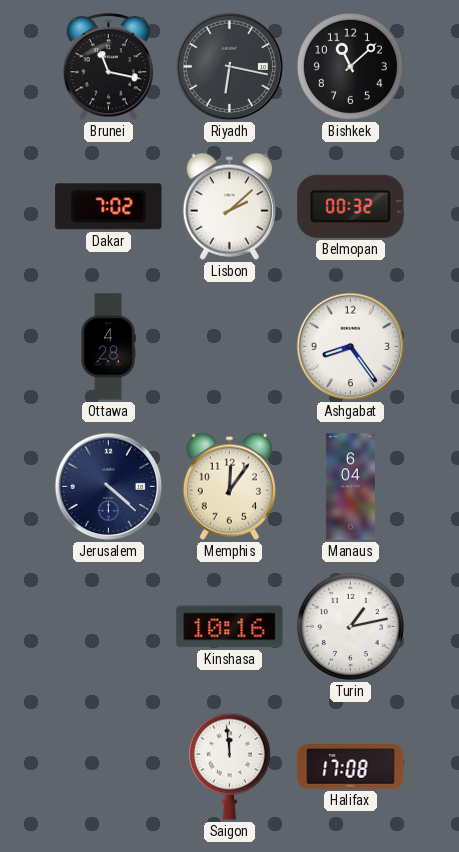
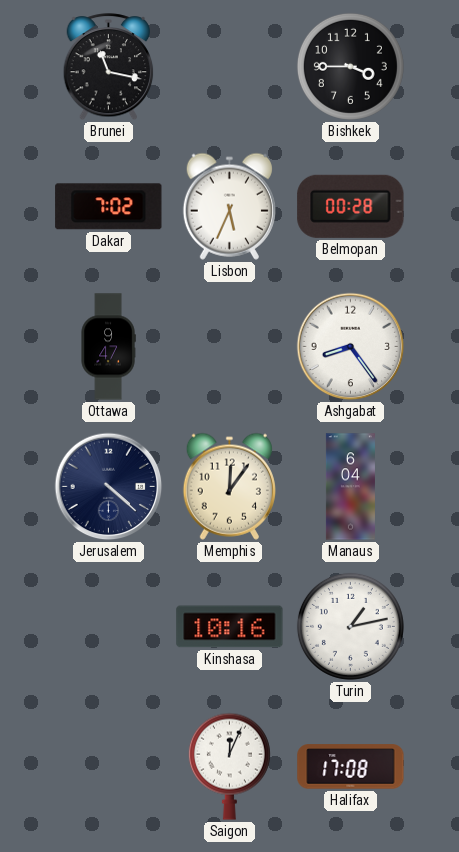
Riyadh: 6:17 -> none
Bishkek: 11:08 -> 3:45
Lisbon: 2:08 -> 5:34
Belmopan: 00:32 -> 00:28
Ottawa: 4:28 -> 9:47
Saigon: 11:59 -> 12:04
